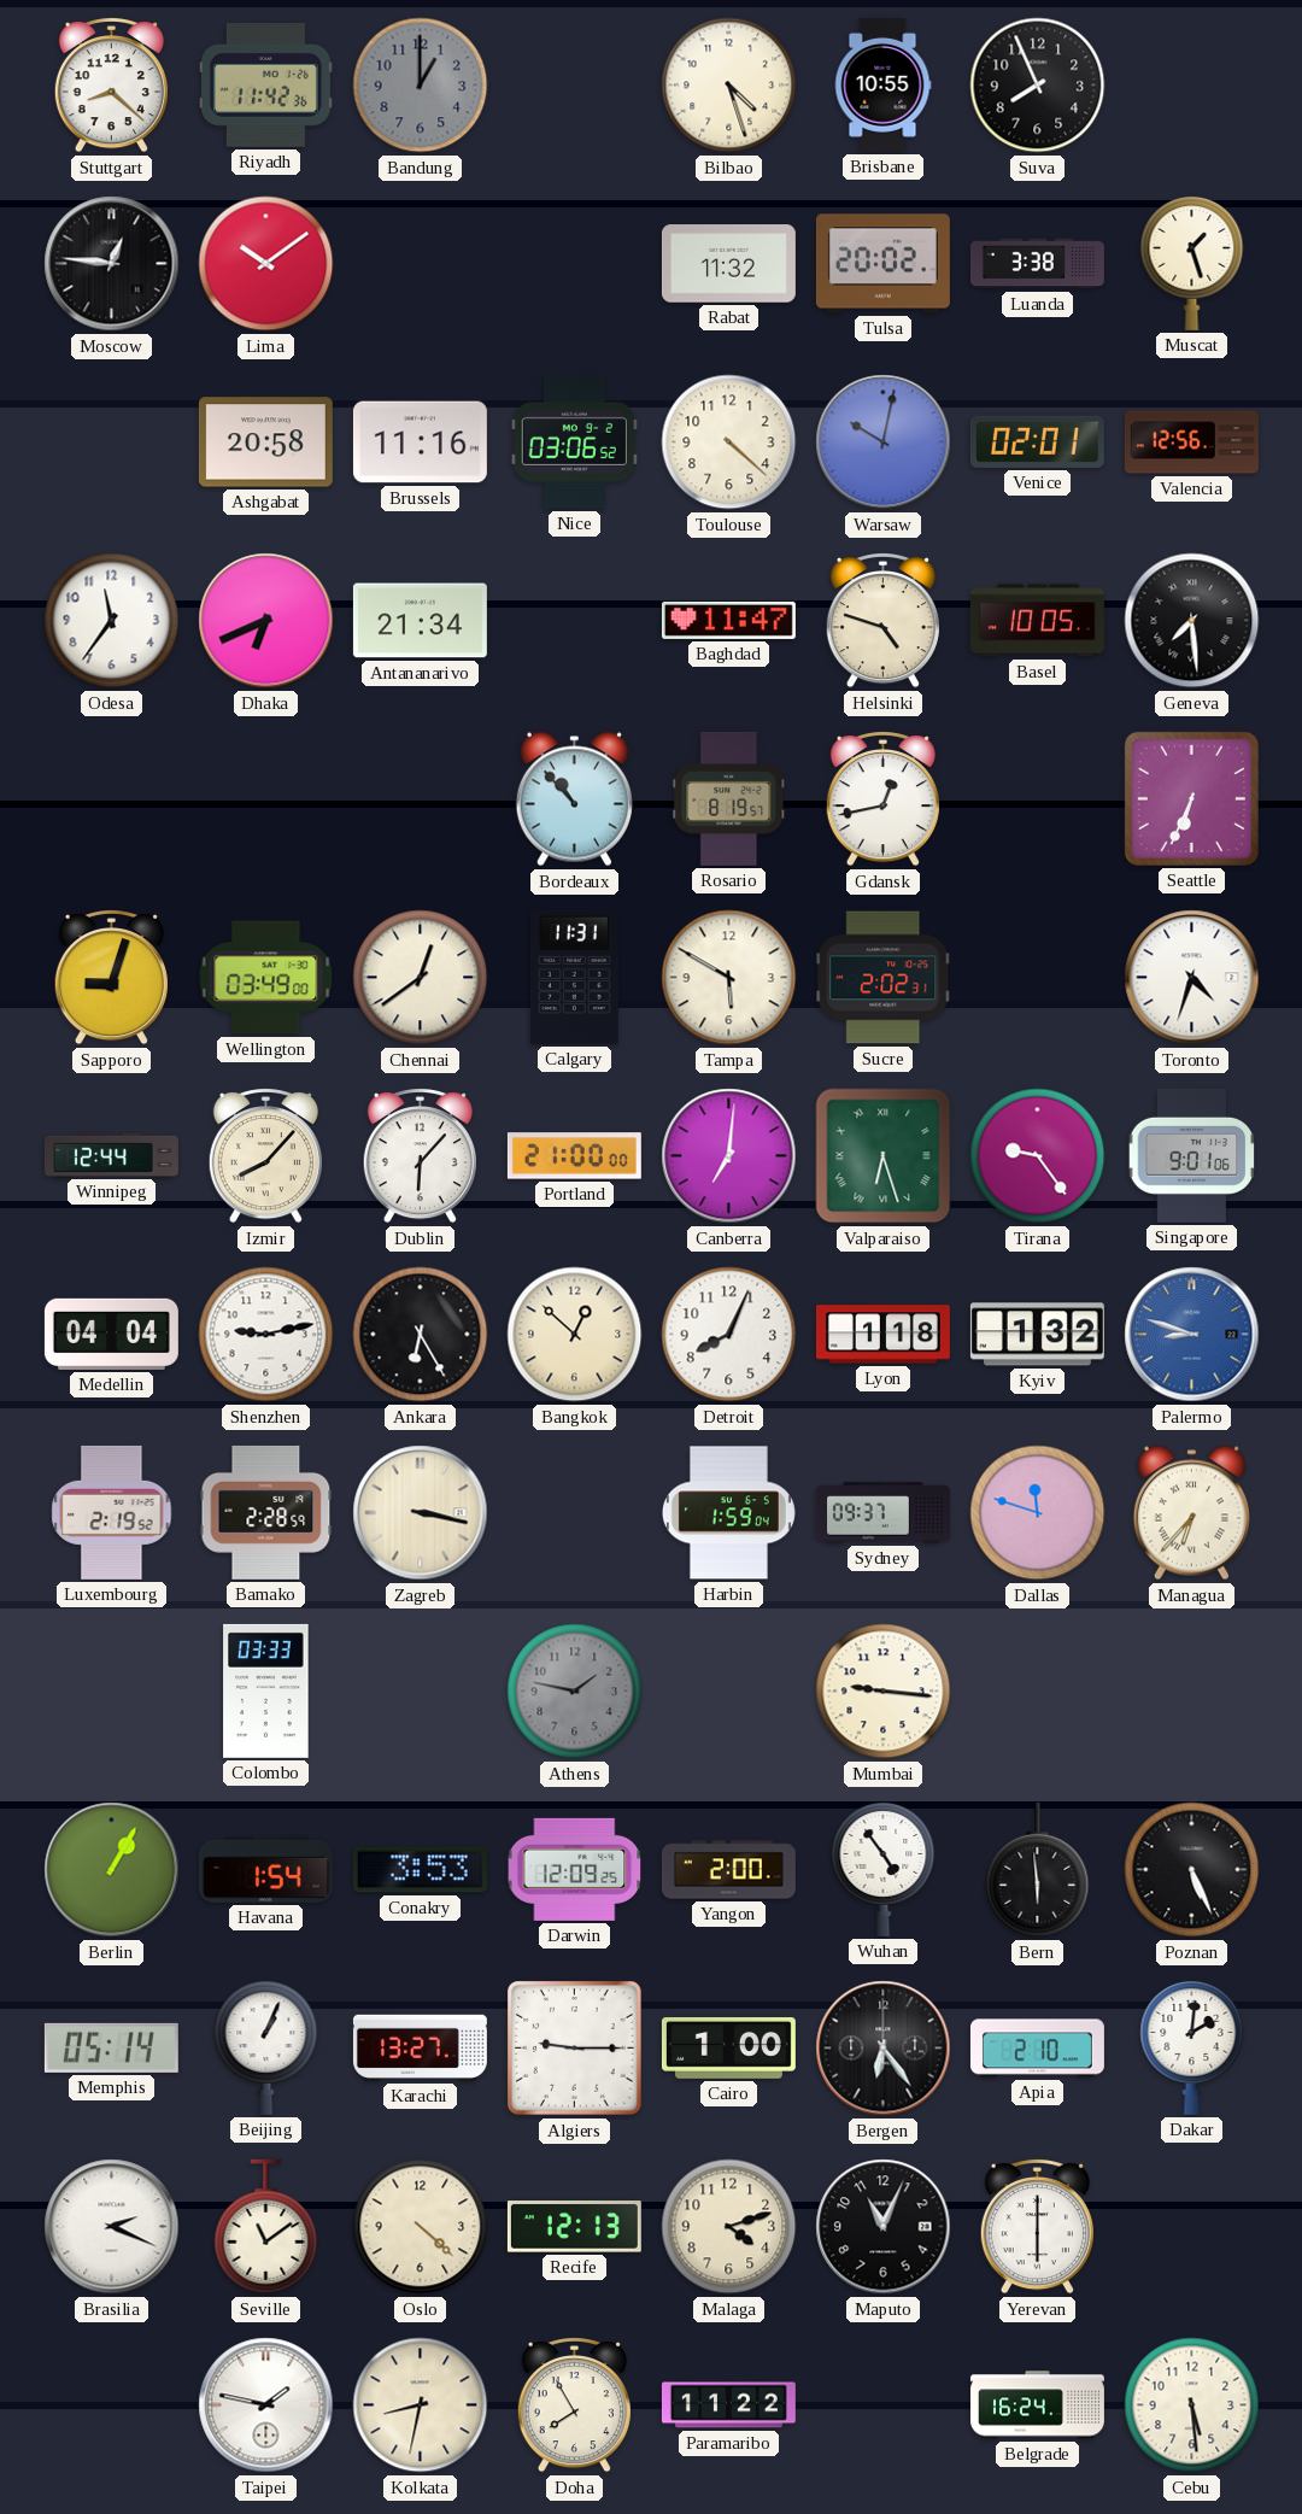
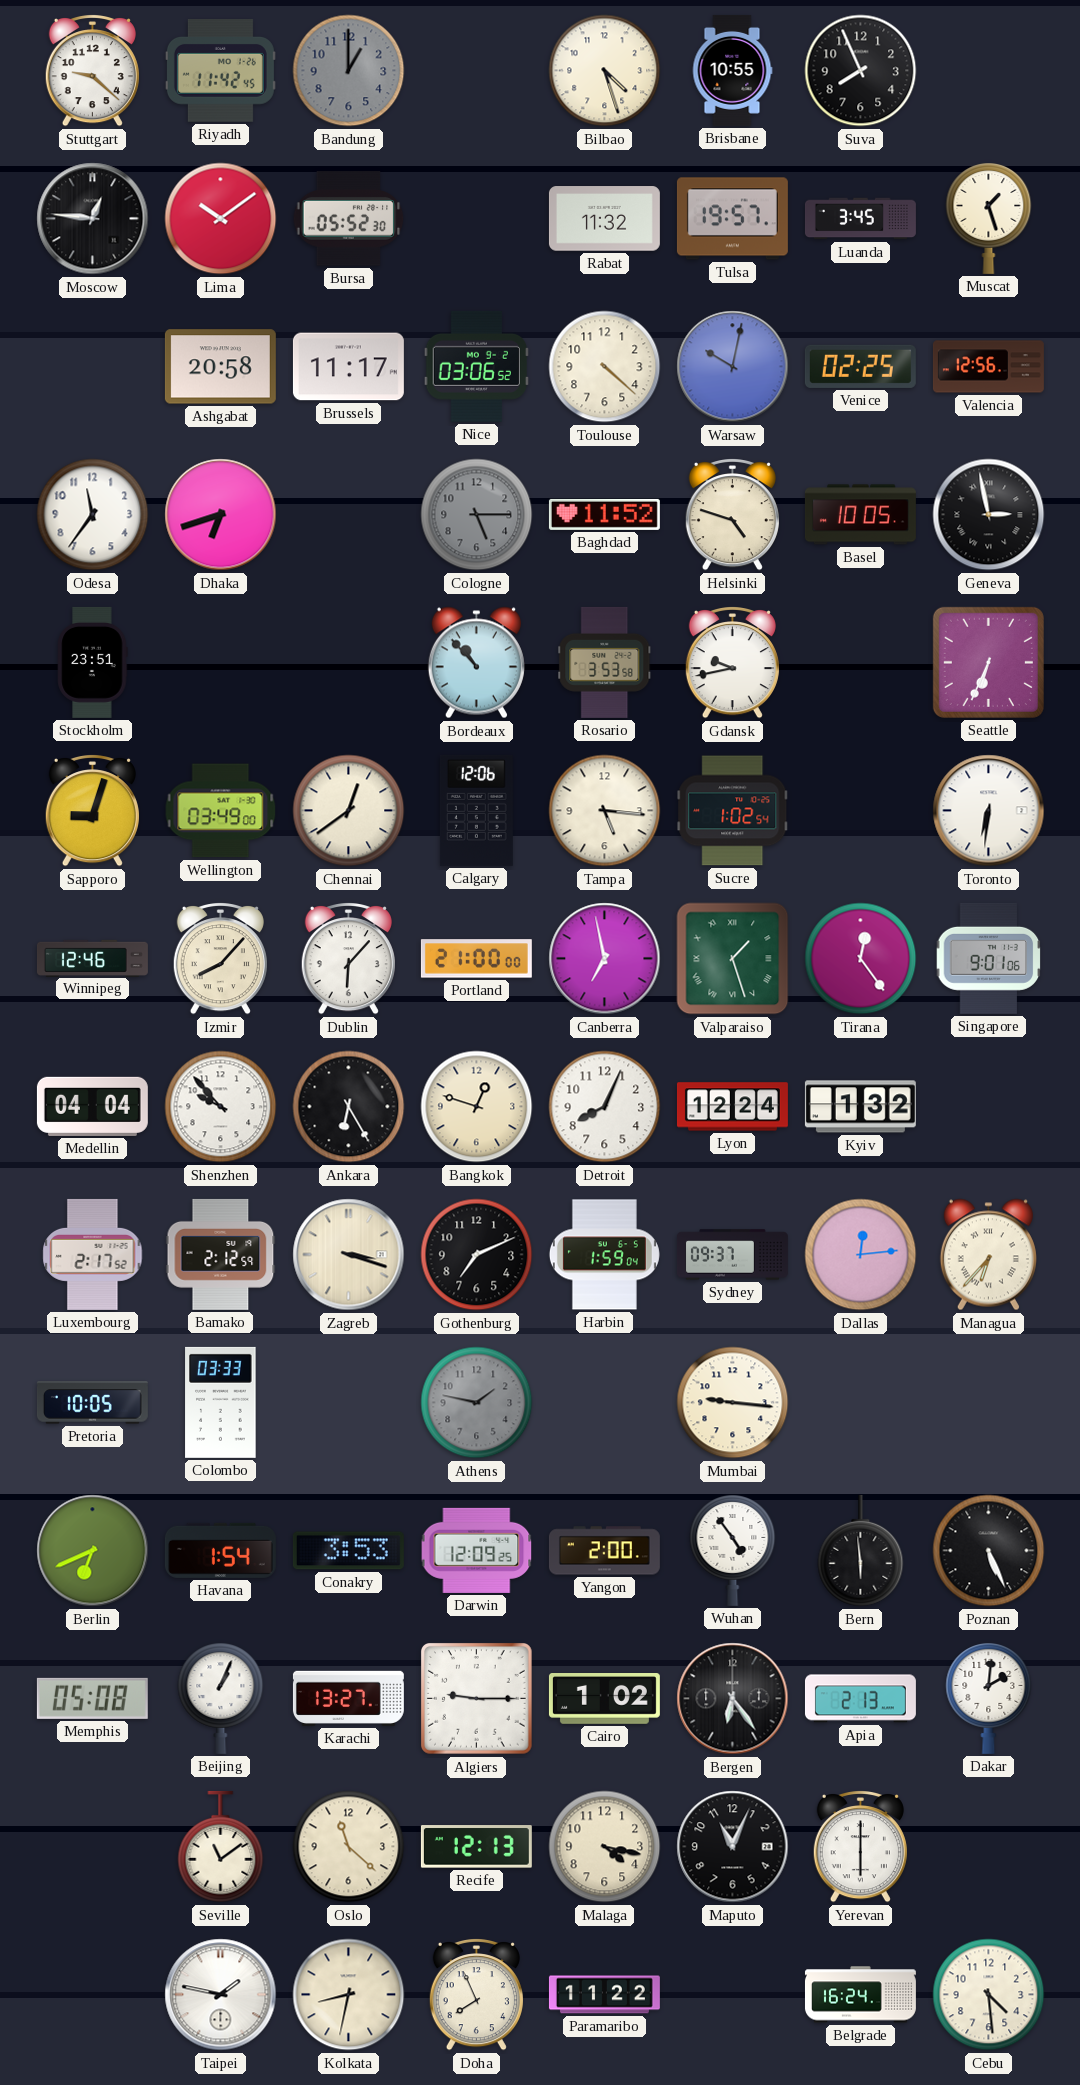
Stuttgart: 8:22 -> 9:22
Riyadh: 11:42:36 -> 11:42:45
Bursa: none -> 05:52
Tulsa: 20:02 -> 19:57
Luanda: 3:38 -> 3:45
Brussels: 11:16 -> 11:17
Venice: 02:01 -> 02:25
Dhaka: 6:41 -> 6:42
Antananarivo: 21:34 -> none
Cologne: none -> 5:15
Baghdad: 11:47 -> 11:52
Geneva: 7:29 -> 2:58
Stockholm: none -> 23:51
Rosario: 8:19 -> 3:53
Gdansk: 12:43 -> 9:43
Calgary: 11:31 -> 12:06
Tampa: 5:50 -> 5:16
Sucre: 2:02 -> 1:02
Toronto: 4:33 -> 6:31
Winnipeg: 12:44 -> 12:46
Canberra: 7:01 -> 6:58
Valparaiso: 6:27 -> 1:27
Tirana: 9:24 -> 12:24
Shenzhen: 9:13 -> 9:53
Bangkok: 12:52 -> 12:48
Lyon: 1:18 -> 12:24
Palermo: 8:48 -> none
Luxembourg: 2:19 -> 2:17
Bamako: 2:28 -> 2:12
Zagreb: 3:17 -> 3:18
Gothenburg: none -> 7:11
Dallas: 11:48 -> 12:14
Pretoria: none -> 10:05
Berlin: 1:05 -> 6:41
Memphis: 05:14 -> 05:08
Cairo: 1:00 -> 1:02
Apia: 2:10 -> 2:13
Brasilia: 2:19 -> none
Oslo: 4:22 -> 11:22
Malaga: 4:12 -> 4:17
Doha: 7:55 -> 7:56
Cebu: 5:29 -> 4:29
